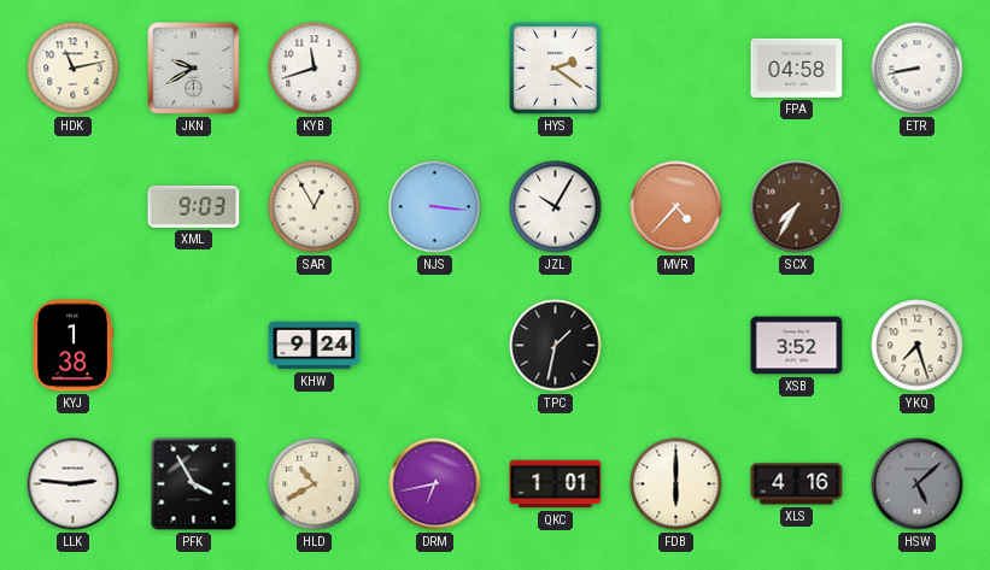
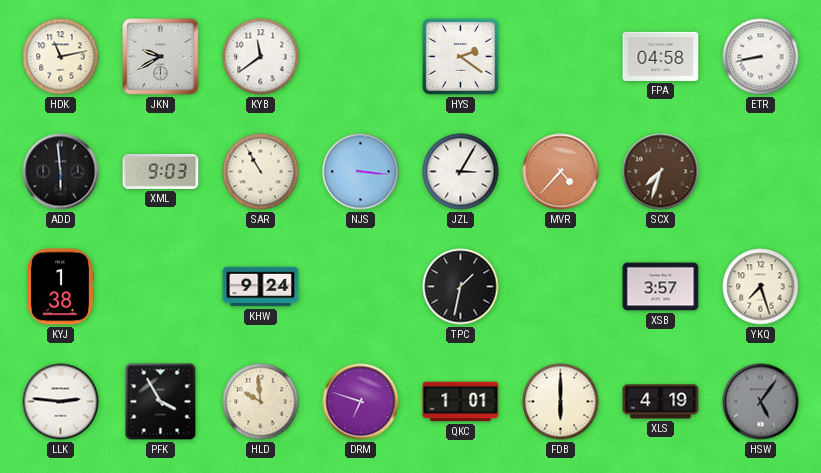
KYB: 11:42 -> 11:39
ADD: none -> 5:59
SAR: 12:55 -> 10:55
JZL: 10:05 -> 3:05
SCX: 7:35 -> 7:33
XSB: 3:52 -> 3:57
HLD: 10:40 -> 9:59
DRM: 6:43 -> 6:48
XLS: 4:16 -> 4:19
HSW: 5:08 -> 5:06
